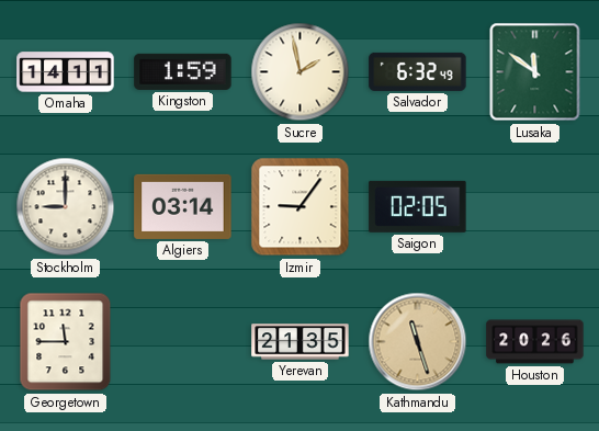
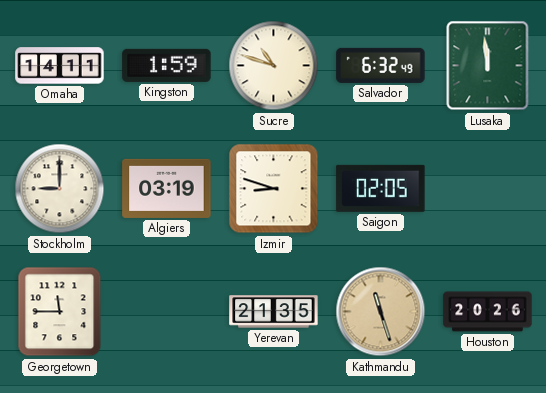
Sucre: 1:58 -> 10:48
Lusaka: 11:51 -> 11:59
Algiers: 03:14 -> 03:19
Izmir: 9:06 -> 8:48
